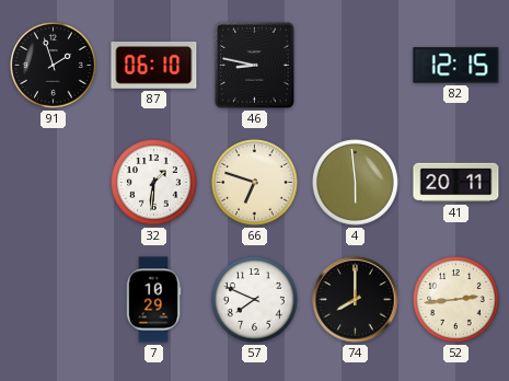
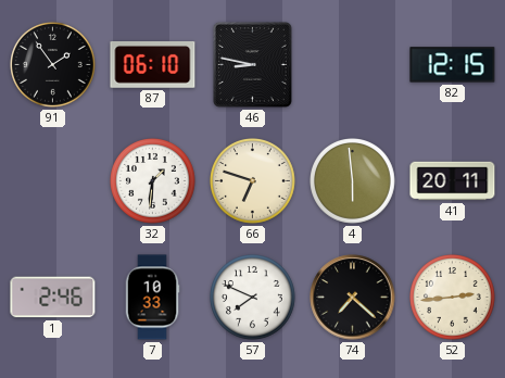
91: 1:57 -> 1:54
1: none -> 2:46
7: 10:29 -> 10:33
74: 8:00 -> 7:22
